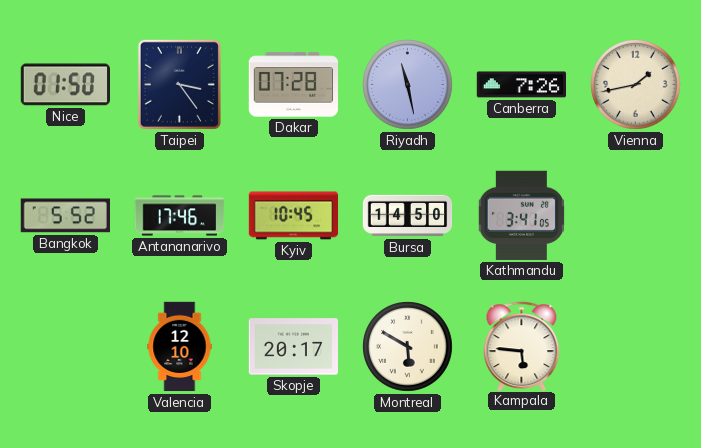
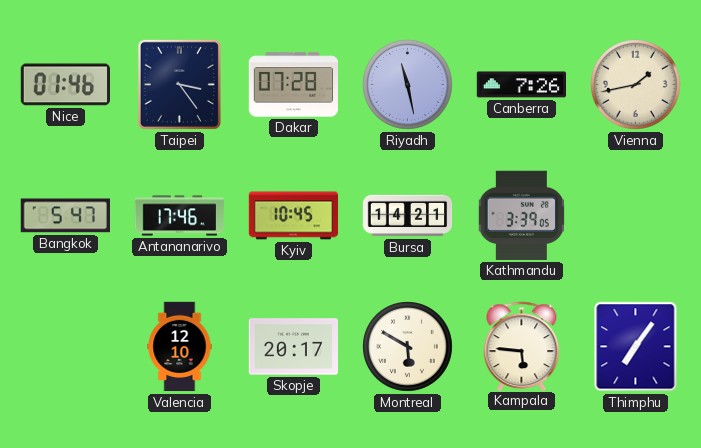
Nice: 01:50 -> 01:46
Bangkok: 5:52 -> 5:47
Bursa: 14:50 -> 14:21
Kathmandu: 3:41 -> 3:39
Thimphu: none -> 7:06
